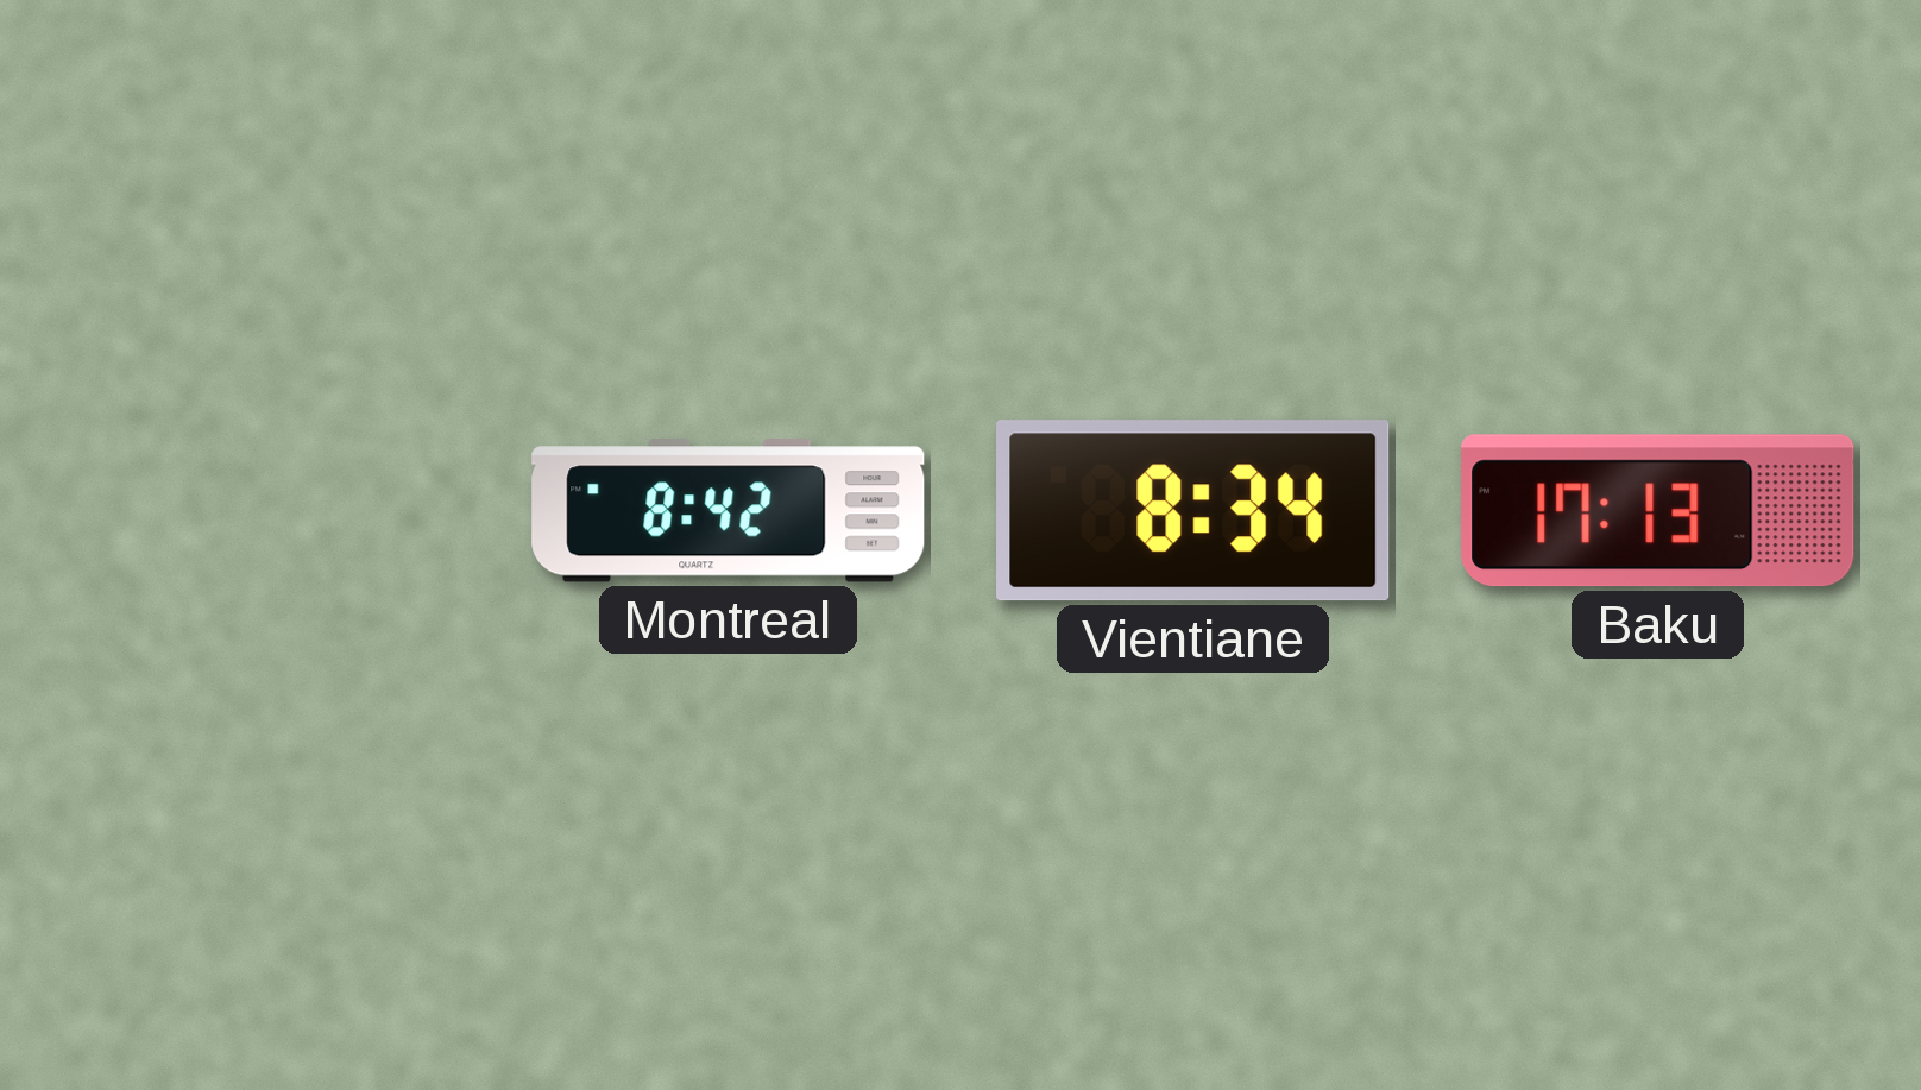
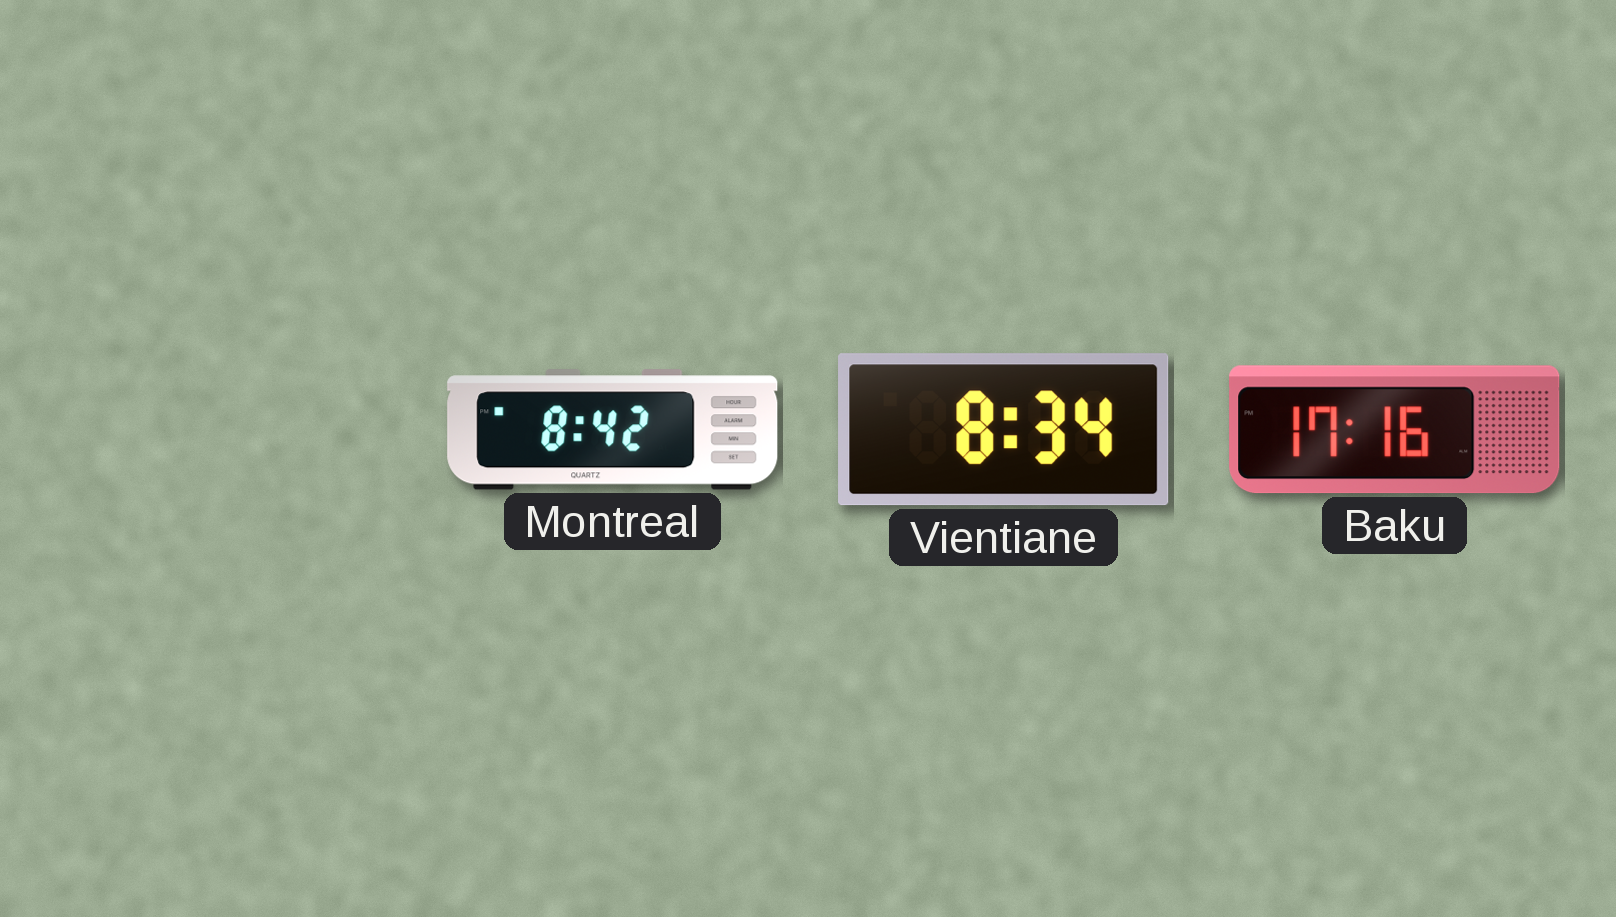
Baku: 17:13 -> 17:16
